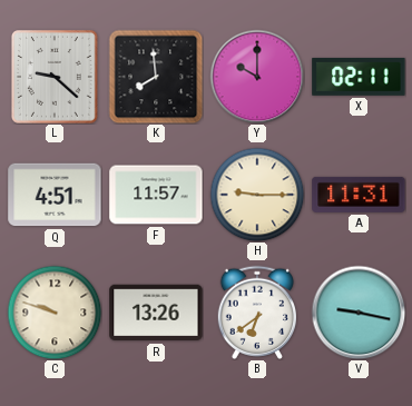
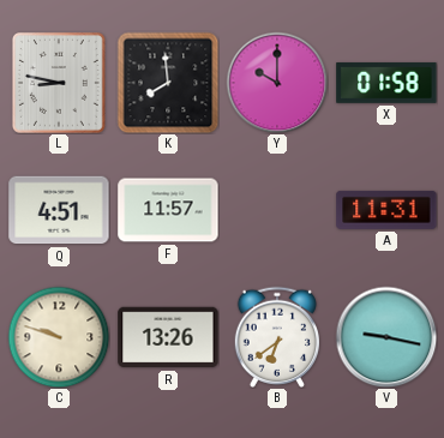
L: 9:22 -> 8:47
X: 02:11 -> 01:58
H: 9:15 -> none
